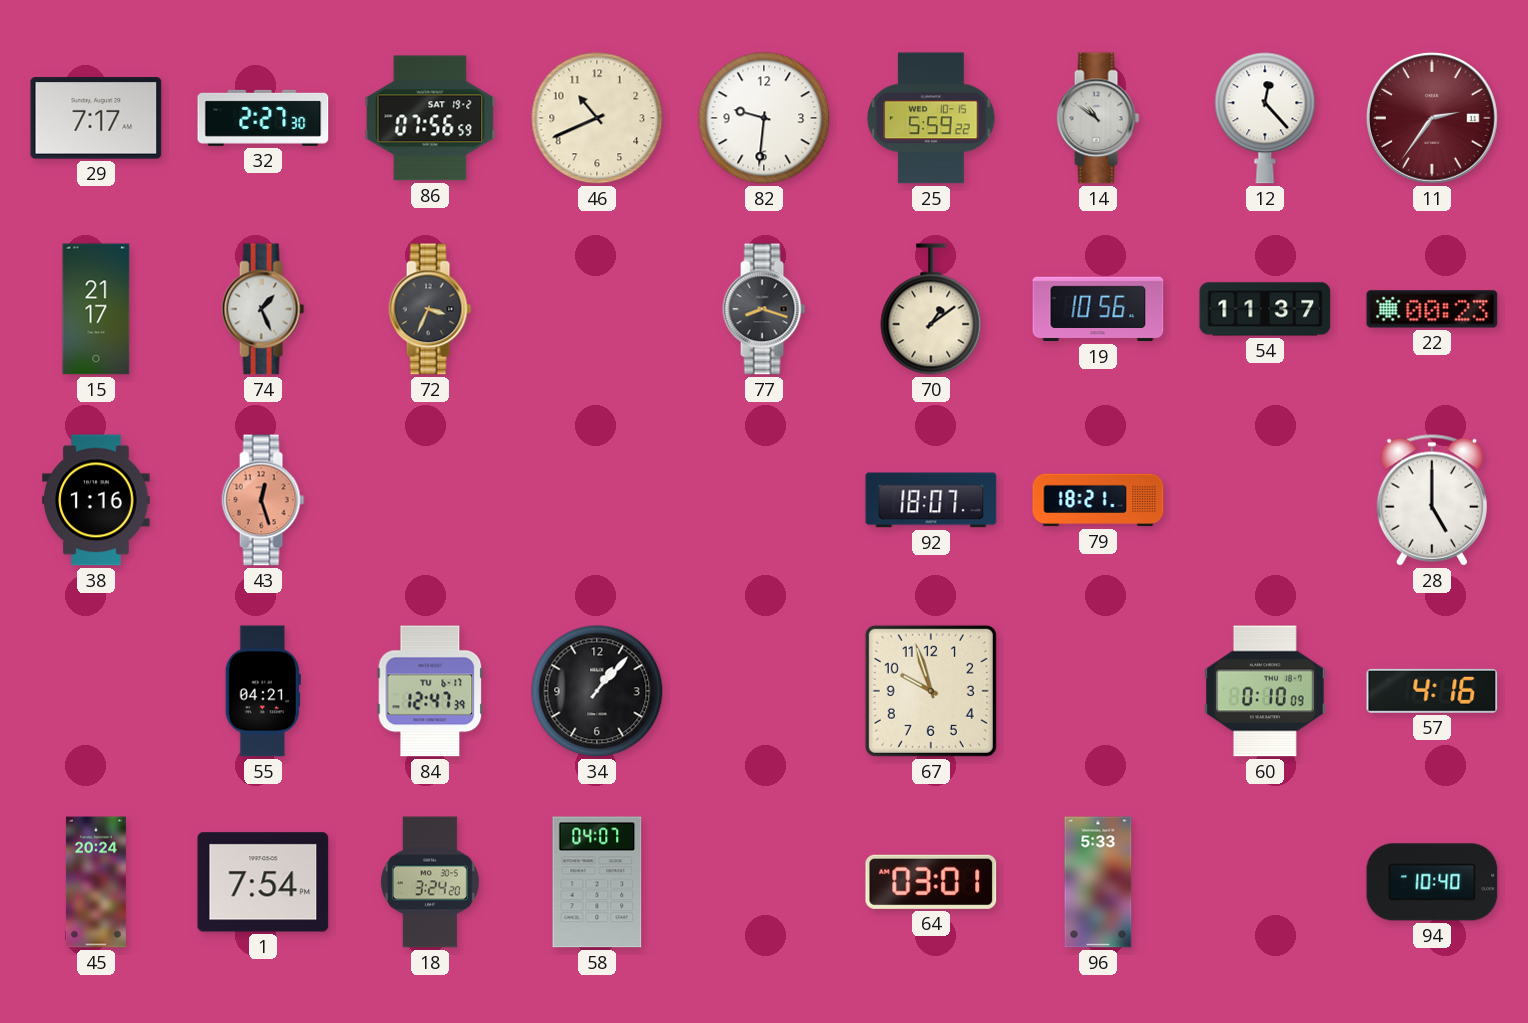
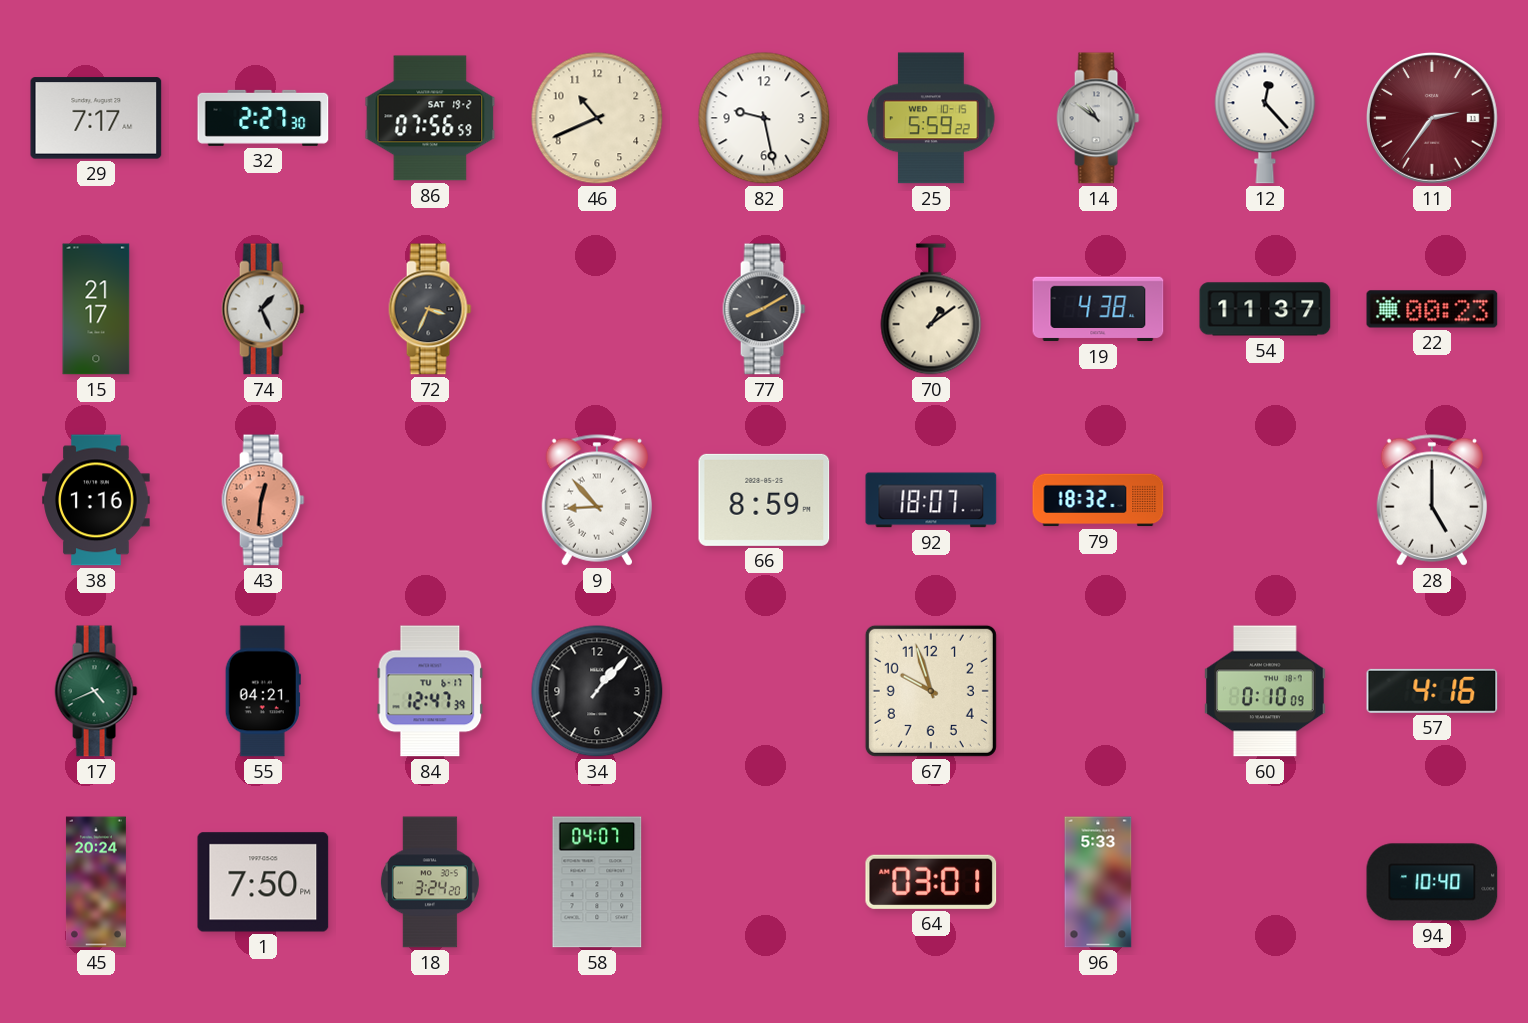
82: 9:31 -> 9:28
77: 8:18 -> 8:10
19: 10:56 -> 4:38
43: 12:27 -> 12:31
9: none -> 8:53
66: none -> 8:59
79: 18:21 -> 18:32
17: none -> 4:41
1: 7:54 -> 7:50
